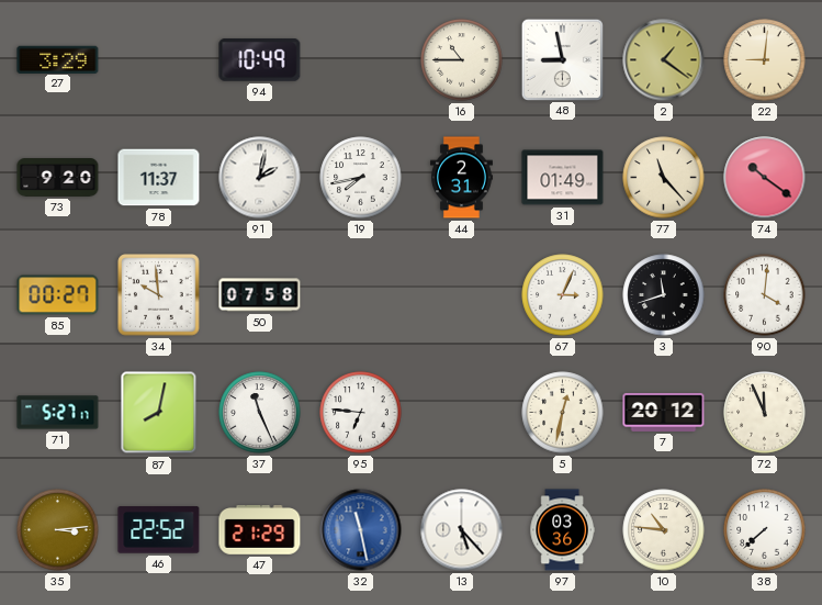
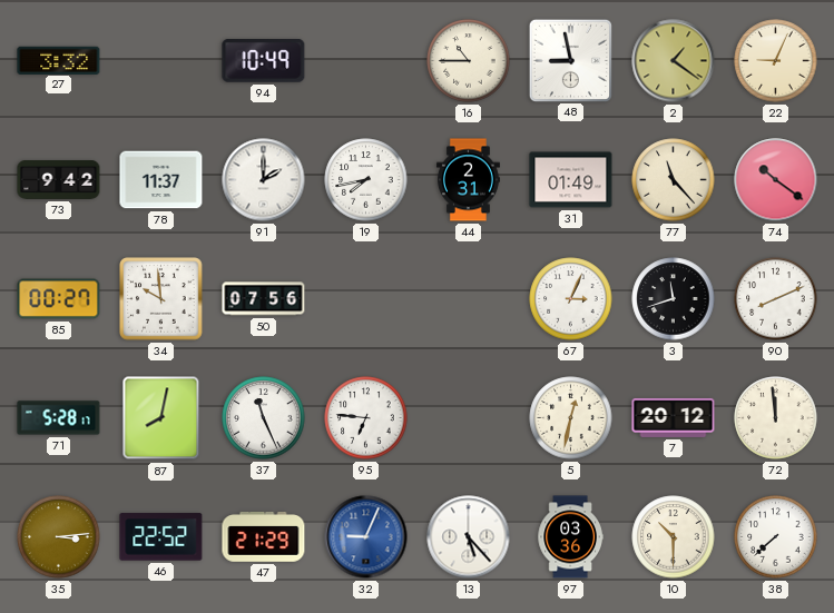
27: 3:29 -> 3:32
22: 9:01 -> 9:04
73: 9:20 -> 9:42
91: 2:02 -> 2:00
50: 07:58 -> 07:56
90: 4:01 -> 8:11
71: 5:27 -> 5:28
72: 11:56 -> 11:59
32: 11:28 -> 9:04
10: 10:46 -> 10:30
